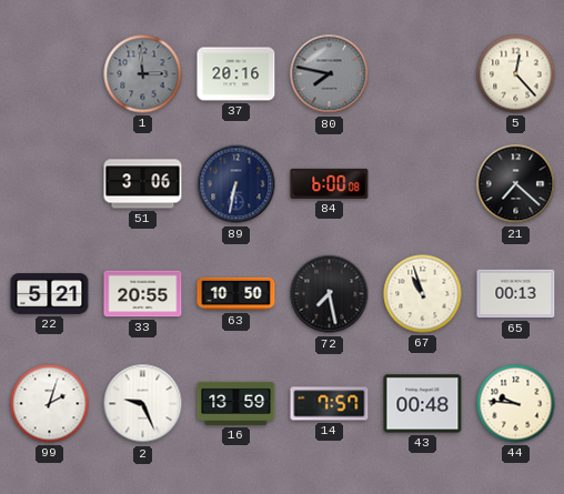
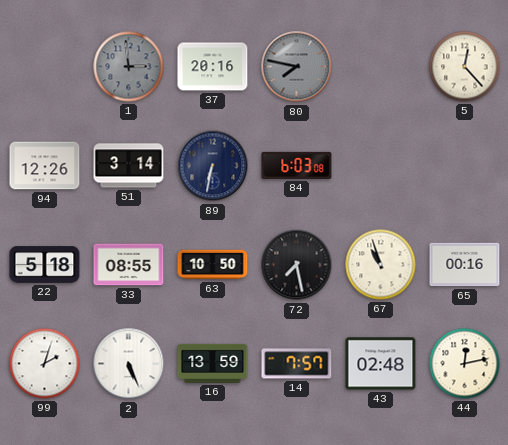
94: none -> 12:26
51: 3:06 -> 3:14
84: 6:00 -> 6:03
21: 7:22 -> none
22: 5:21 -> 5:18
33: 20:55 -> 08:55
65: 00:13 -> 00:16
2: 9:26 -> 5:26
43: 00:48 -> 02:48
44: 9:46 -> 12:13
